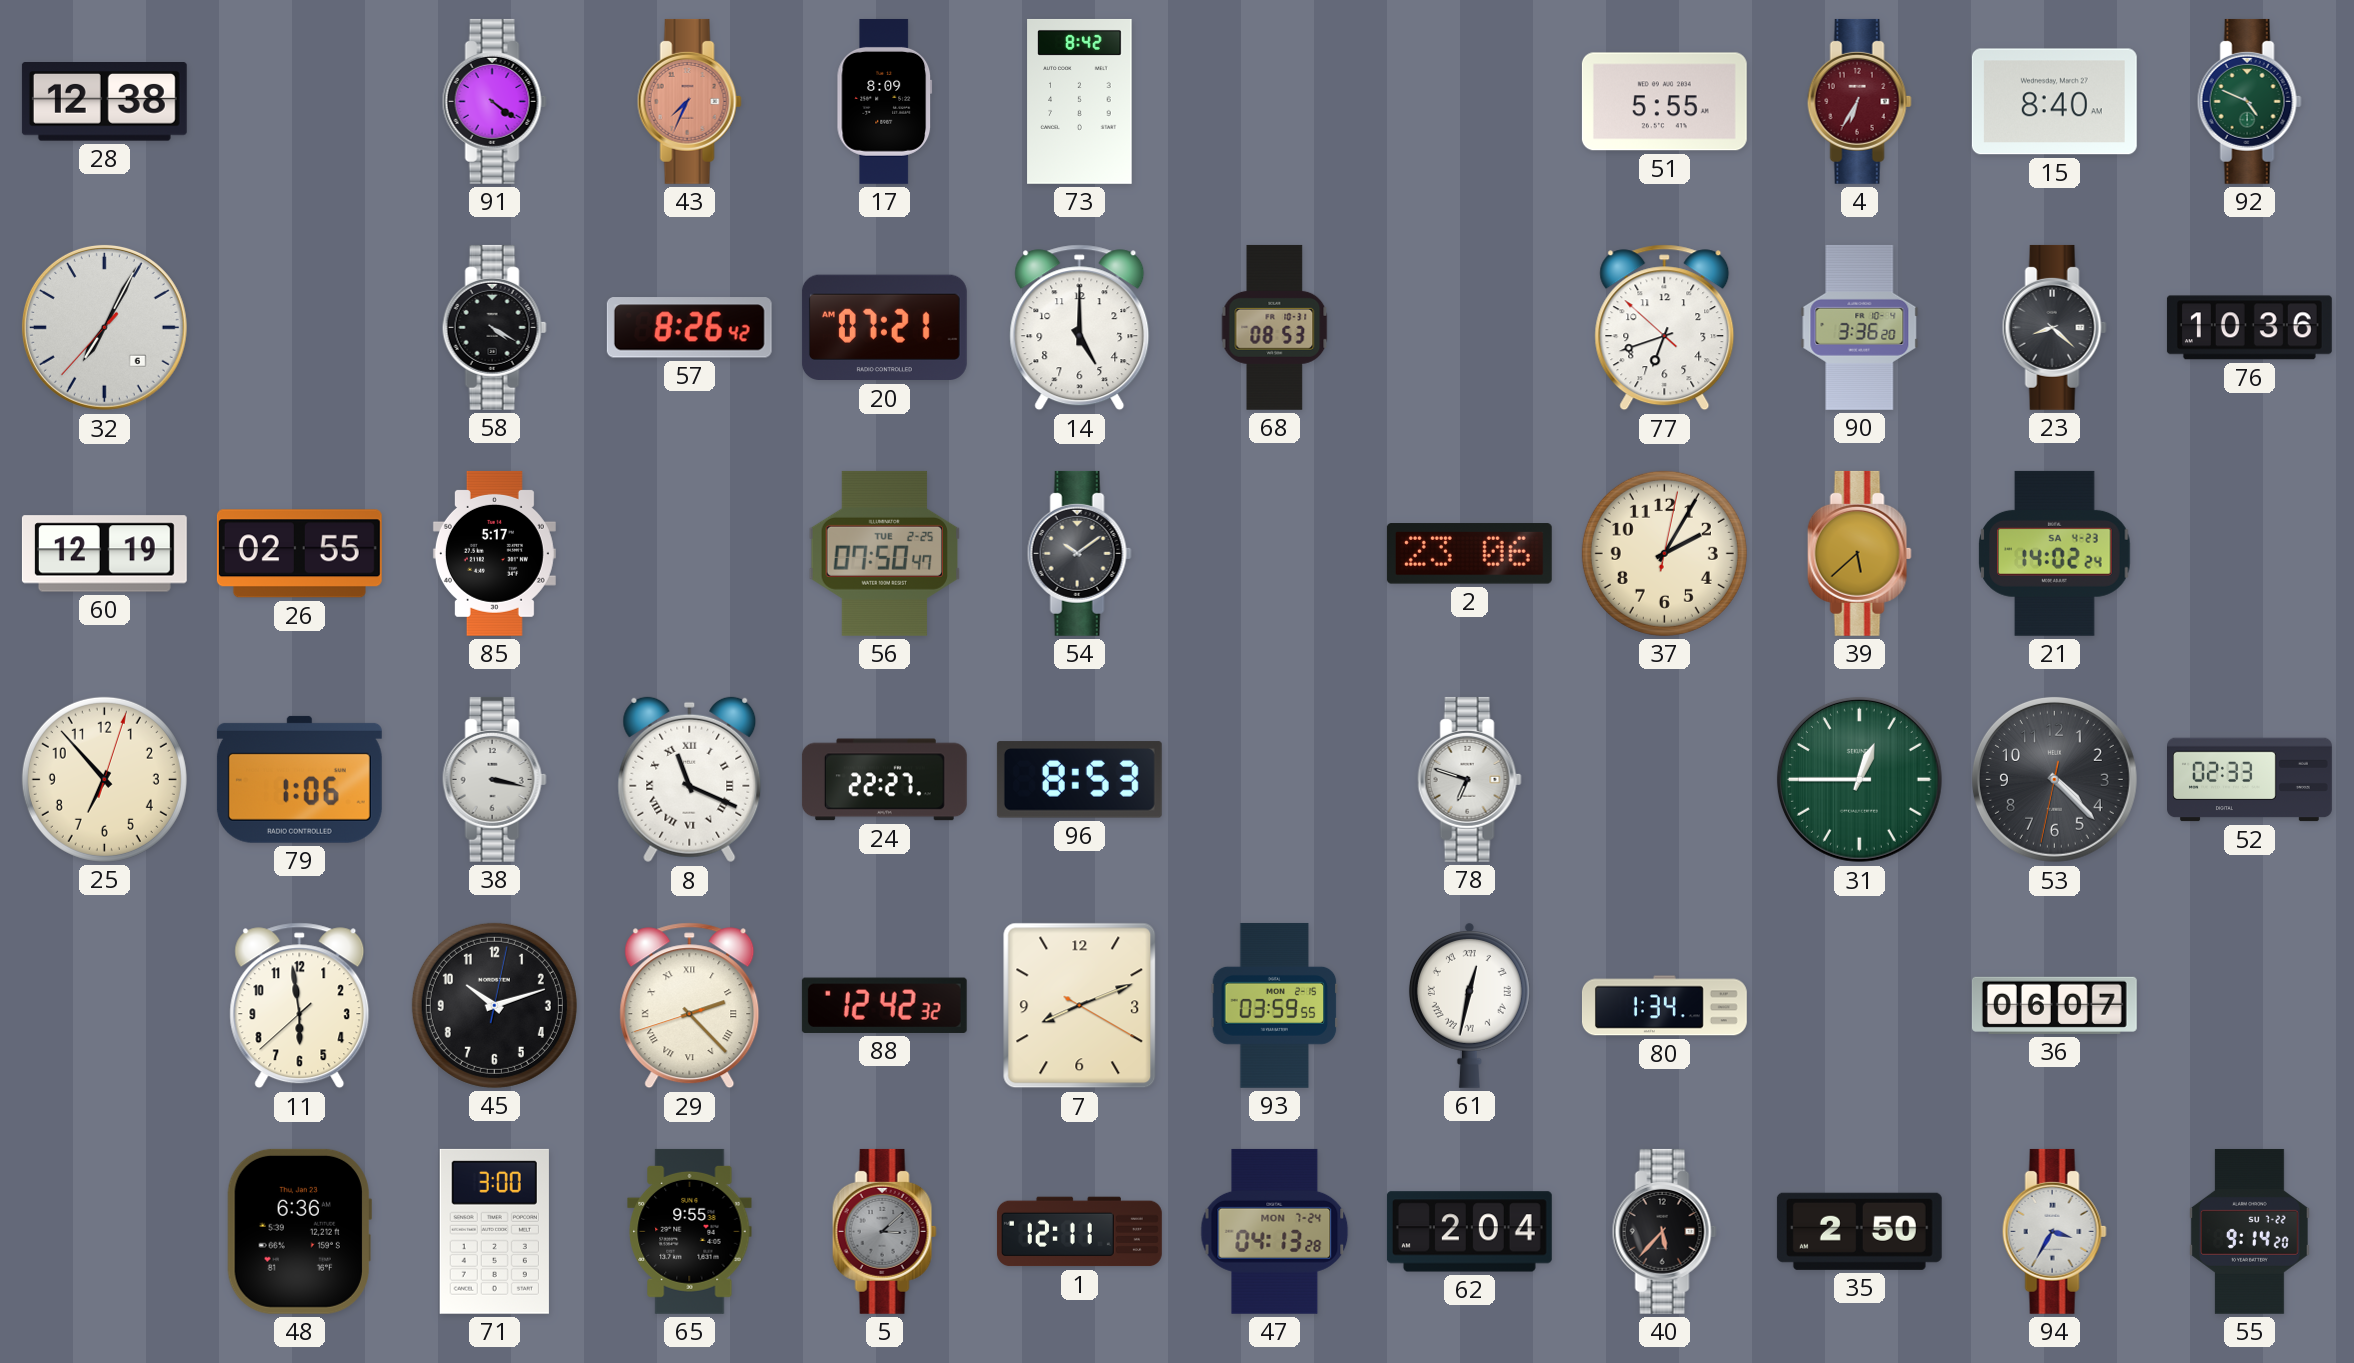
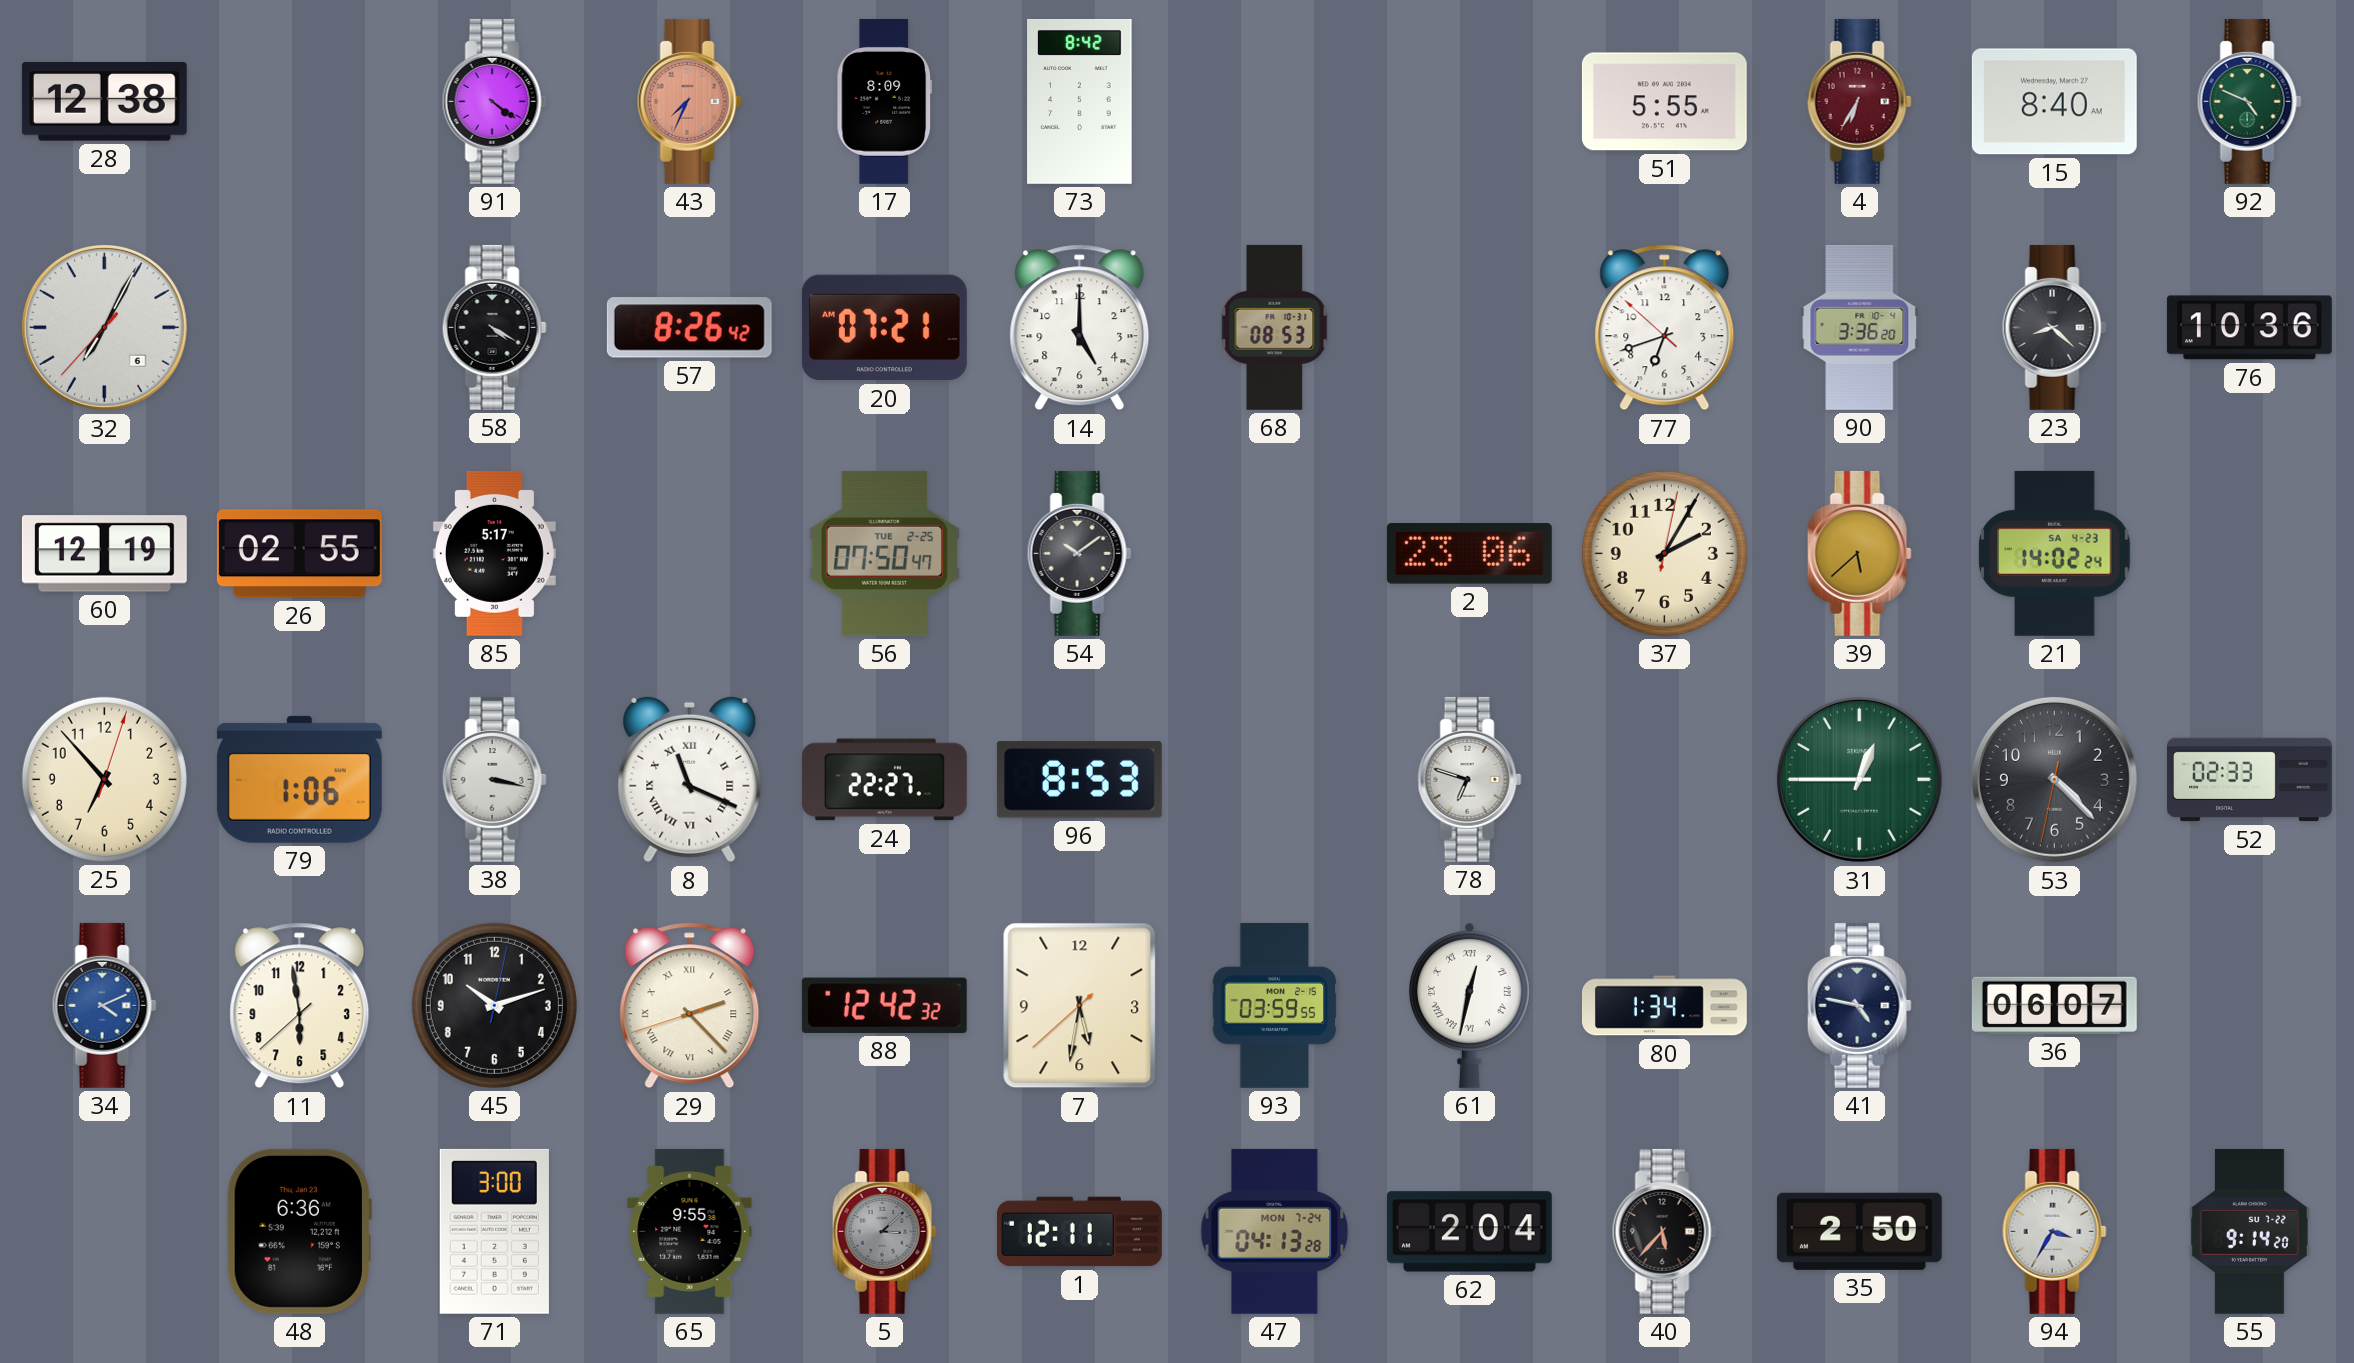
34: none -> 4:11
7: 8:11 -> 5:31
41: none -> 4:47
